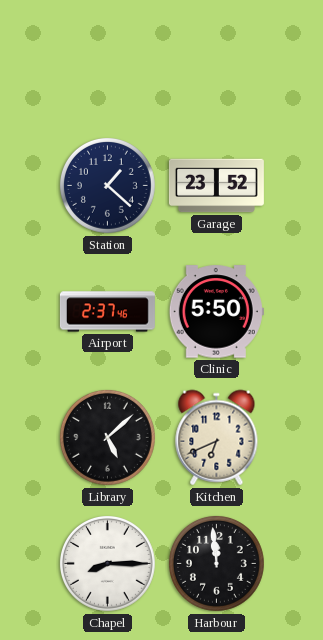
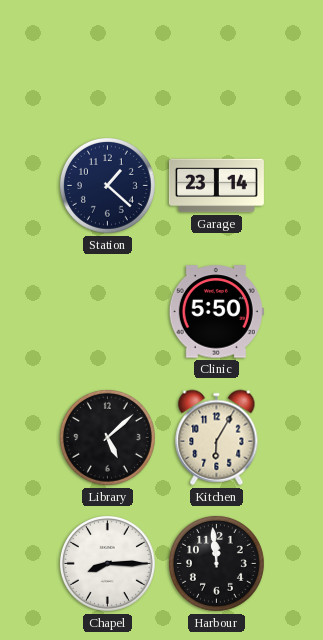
Garage: 23:52 -> 23:14
Airport: 2:37 -> none
Kitchen: 6:41 -> 6:05
